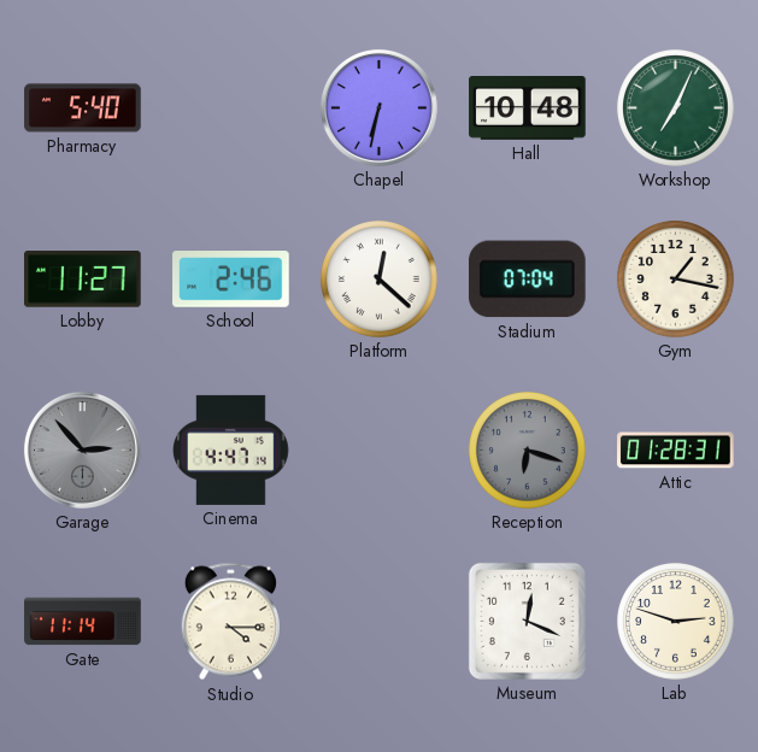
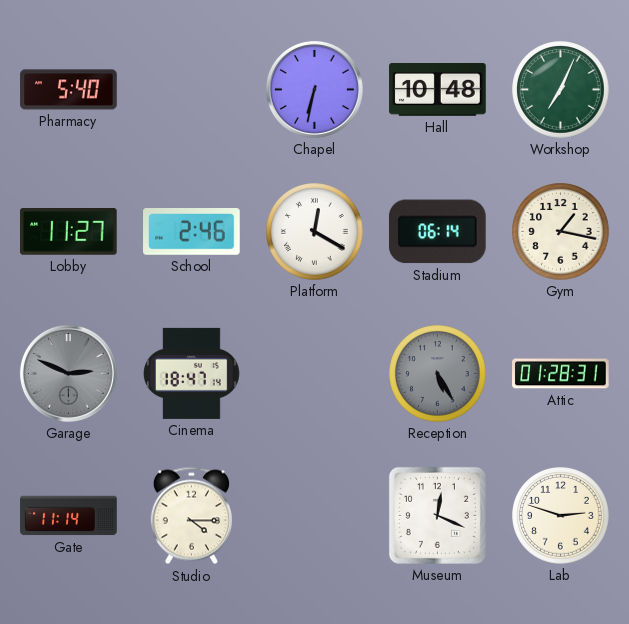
Platform: 12:22 -> 12:20
Stadium: 07:04 -> 06:14
Garage: 2:53 -> 2:49
Cinema: 4:47 -> 18:47
Reception: 6:18 -> 5:25
